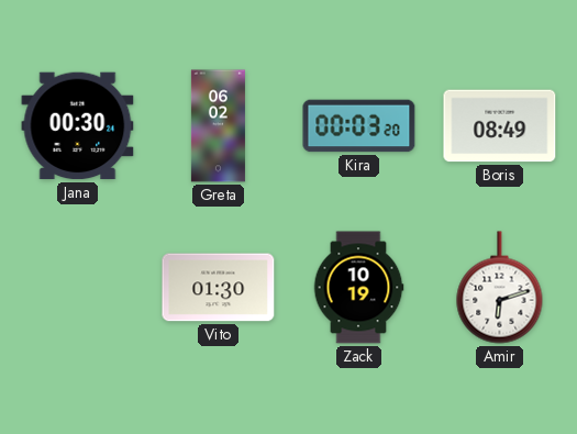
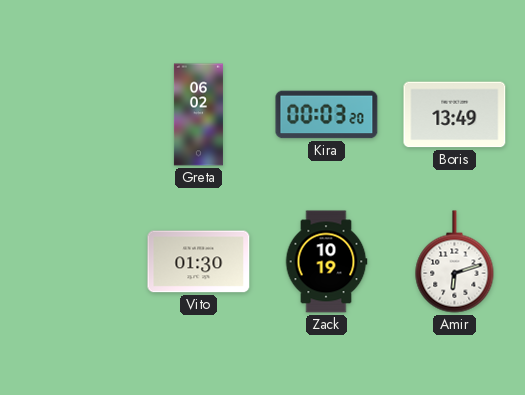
Jana: 00:30 -> none
Boris: 08:49 -> 13:49
